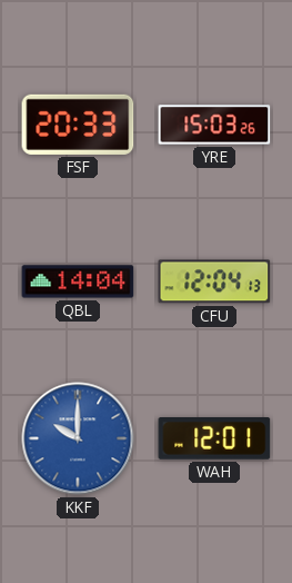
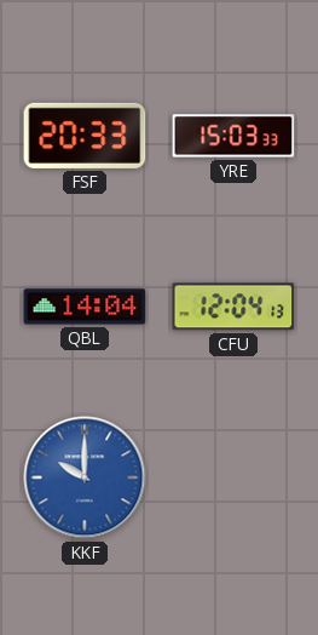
YRE: 15:03:26 -> 15:03:33
WAH: 12:01 -> none
